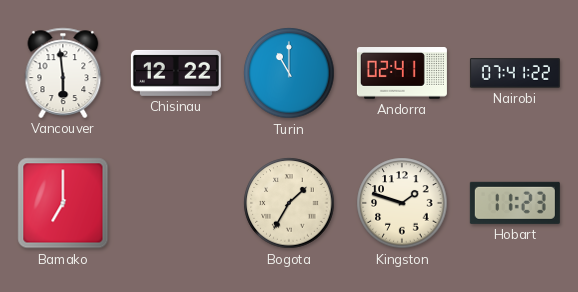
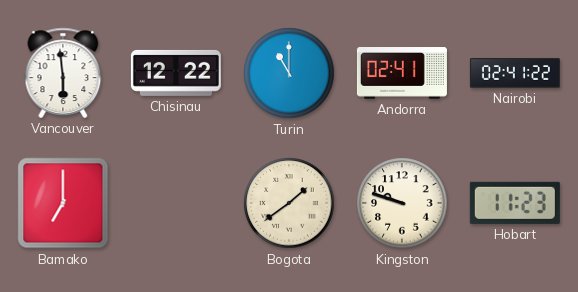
Nairobi: 07:41 -> 02:41
Bogota: 1:35 -> 1:39
Kingston: 1:48 -> 9:48
